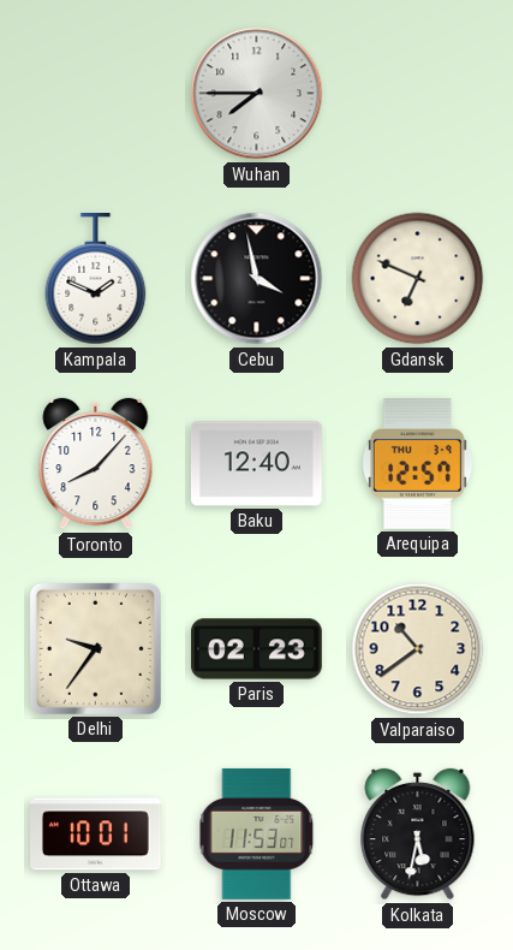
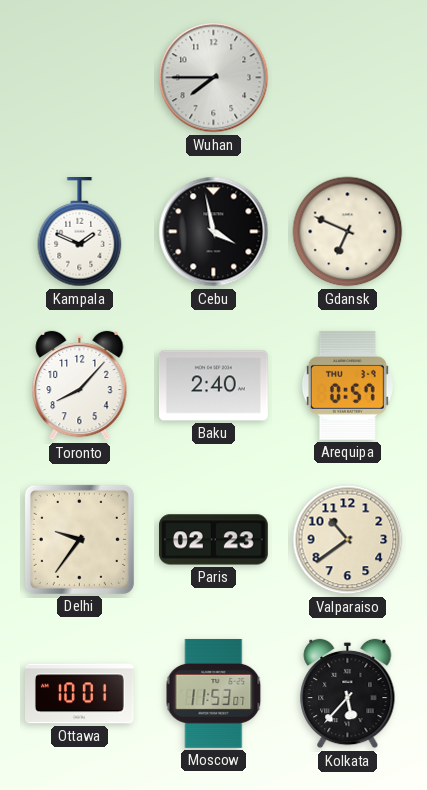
Baku: 12:40 -> 2:40
Arequipa: 12:57 -> 0:57
Kolkata: 5:32 -> 5:37
